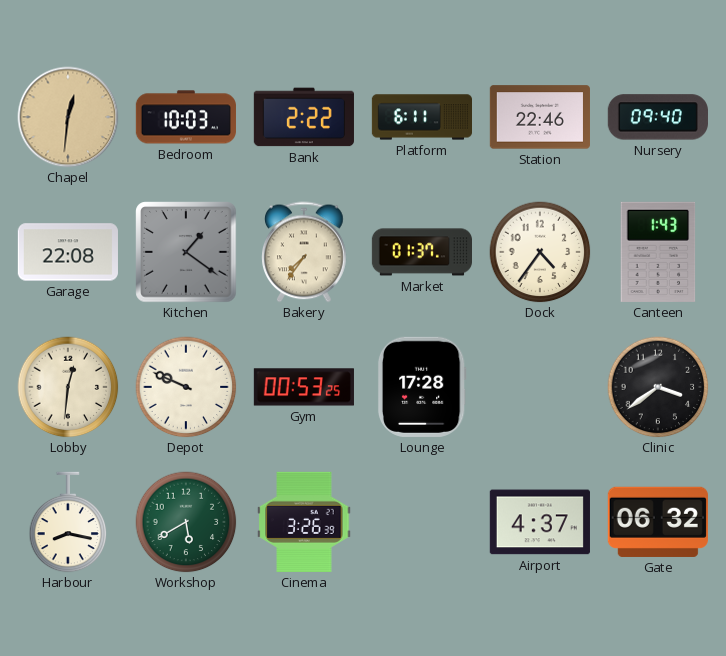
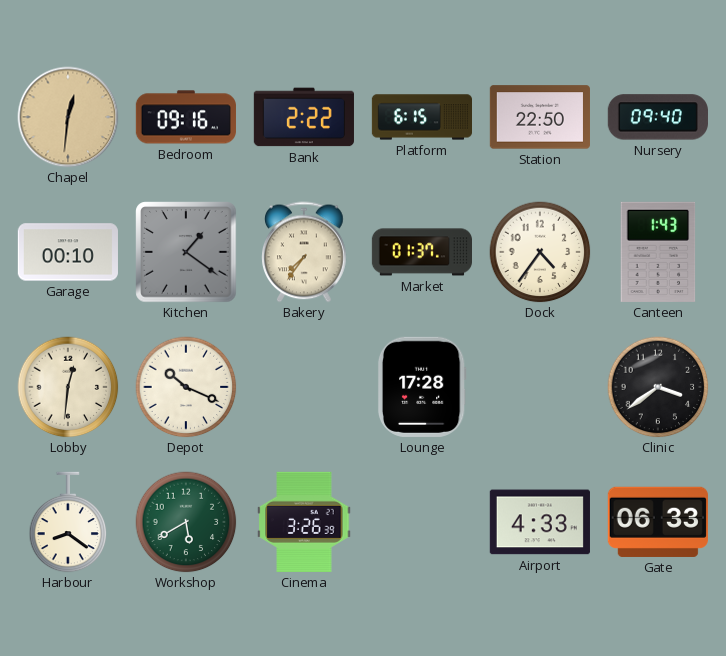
Bedroom: 10:03 -> 09:16
Platform: 6:11 -> 6:15
Station: 22:46 -> 22:50
Garage: 22:08 -> 00:10
Depot: 9:49 -> 10:19
Gym: 00:53 -> none
Harbour: 8:17 -> 8:21
Airport: 4:37 -> 4:33
Gate: 06:32 -> 06:33
